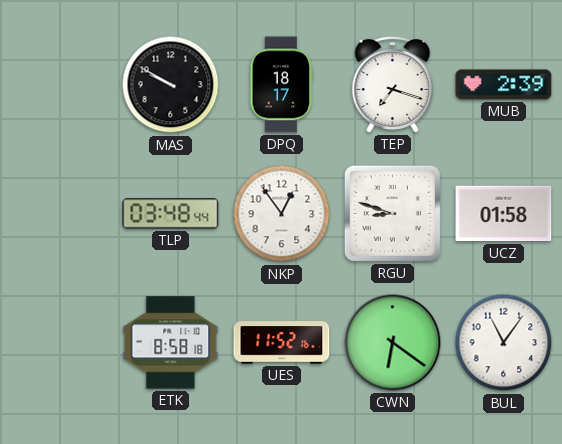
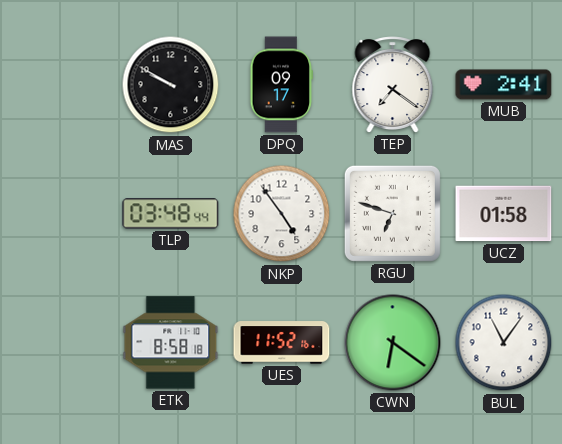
DPQ: 18:17 -> 09:17
TEP: 7:18 -> 7:21
MUB: 2:39 -> 2:41
NKP: 12:54 -> 4:54
RGU: 8:48 -> 6:48
